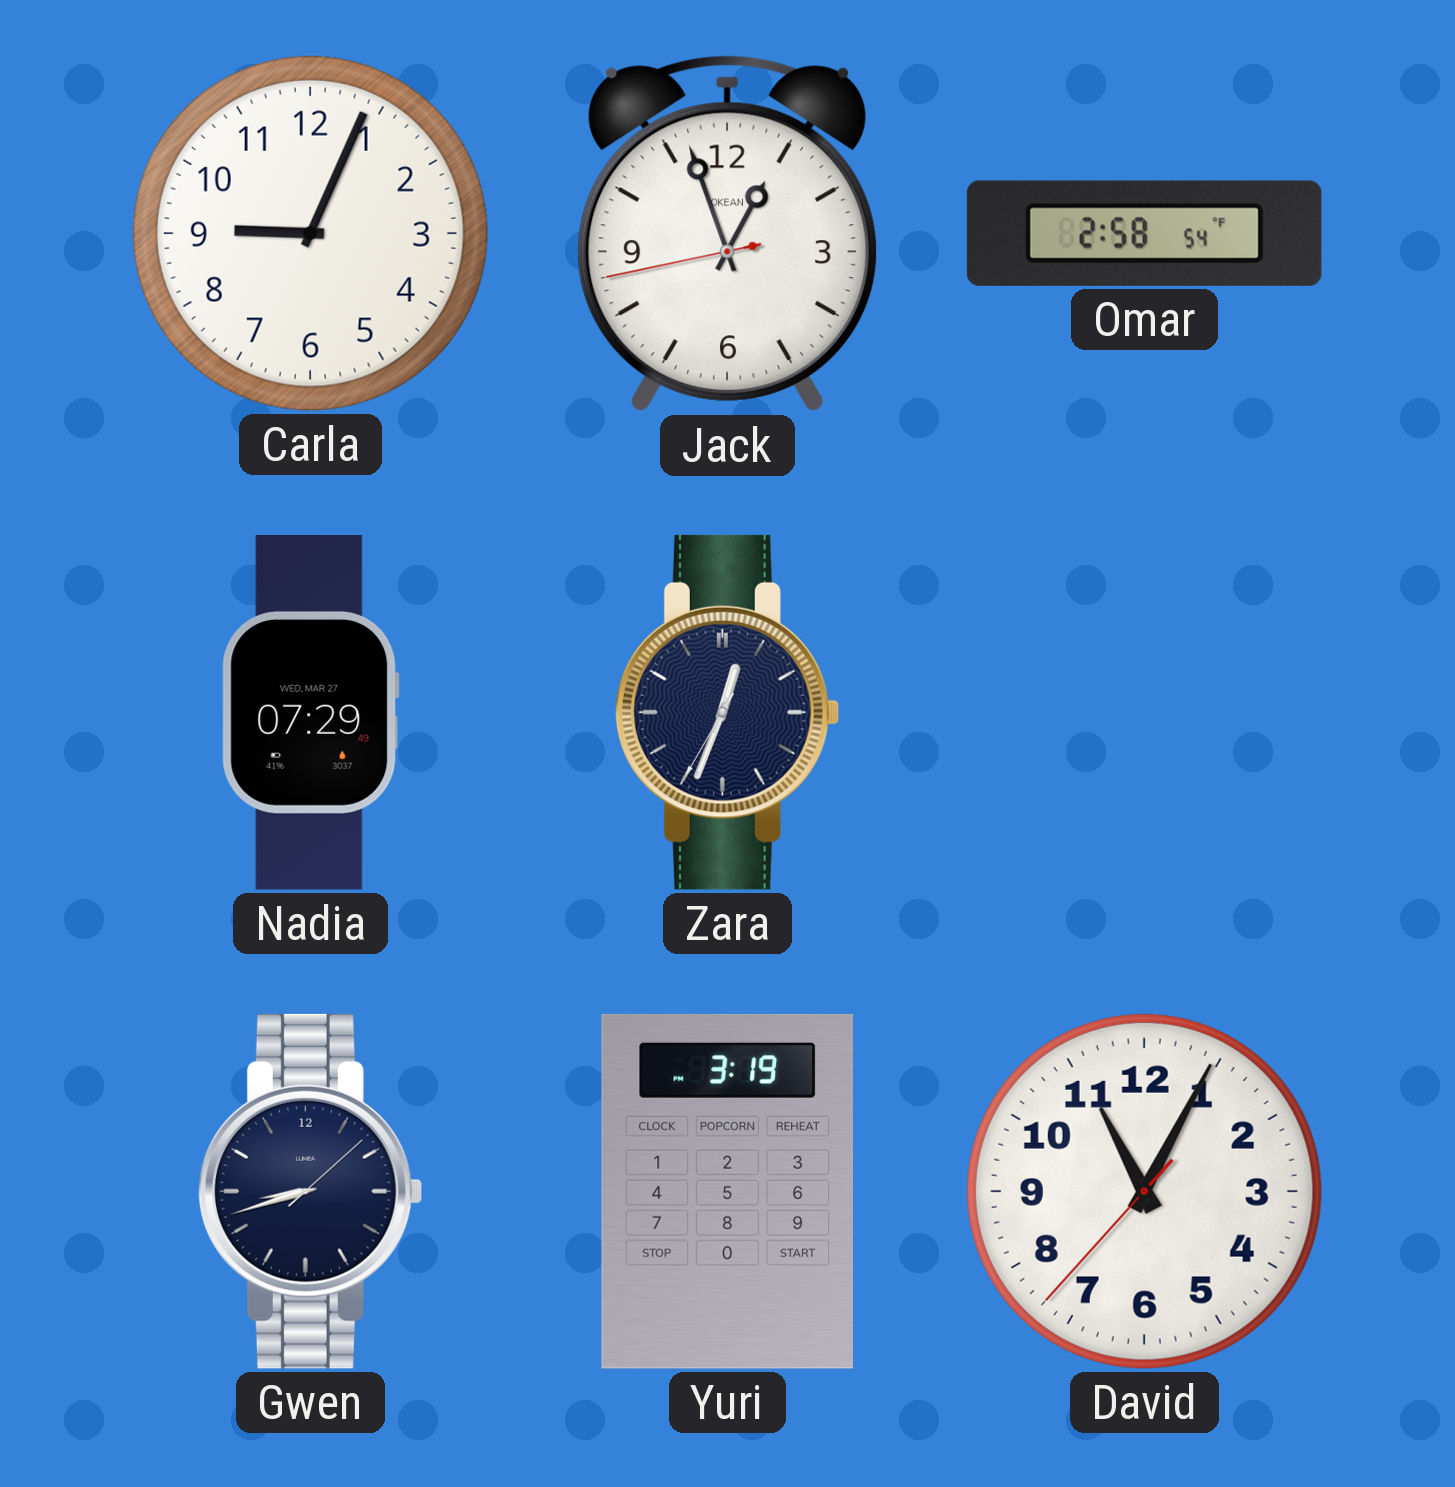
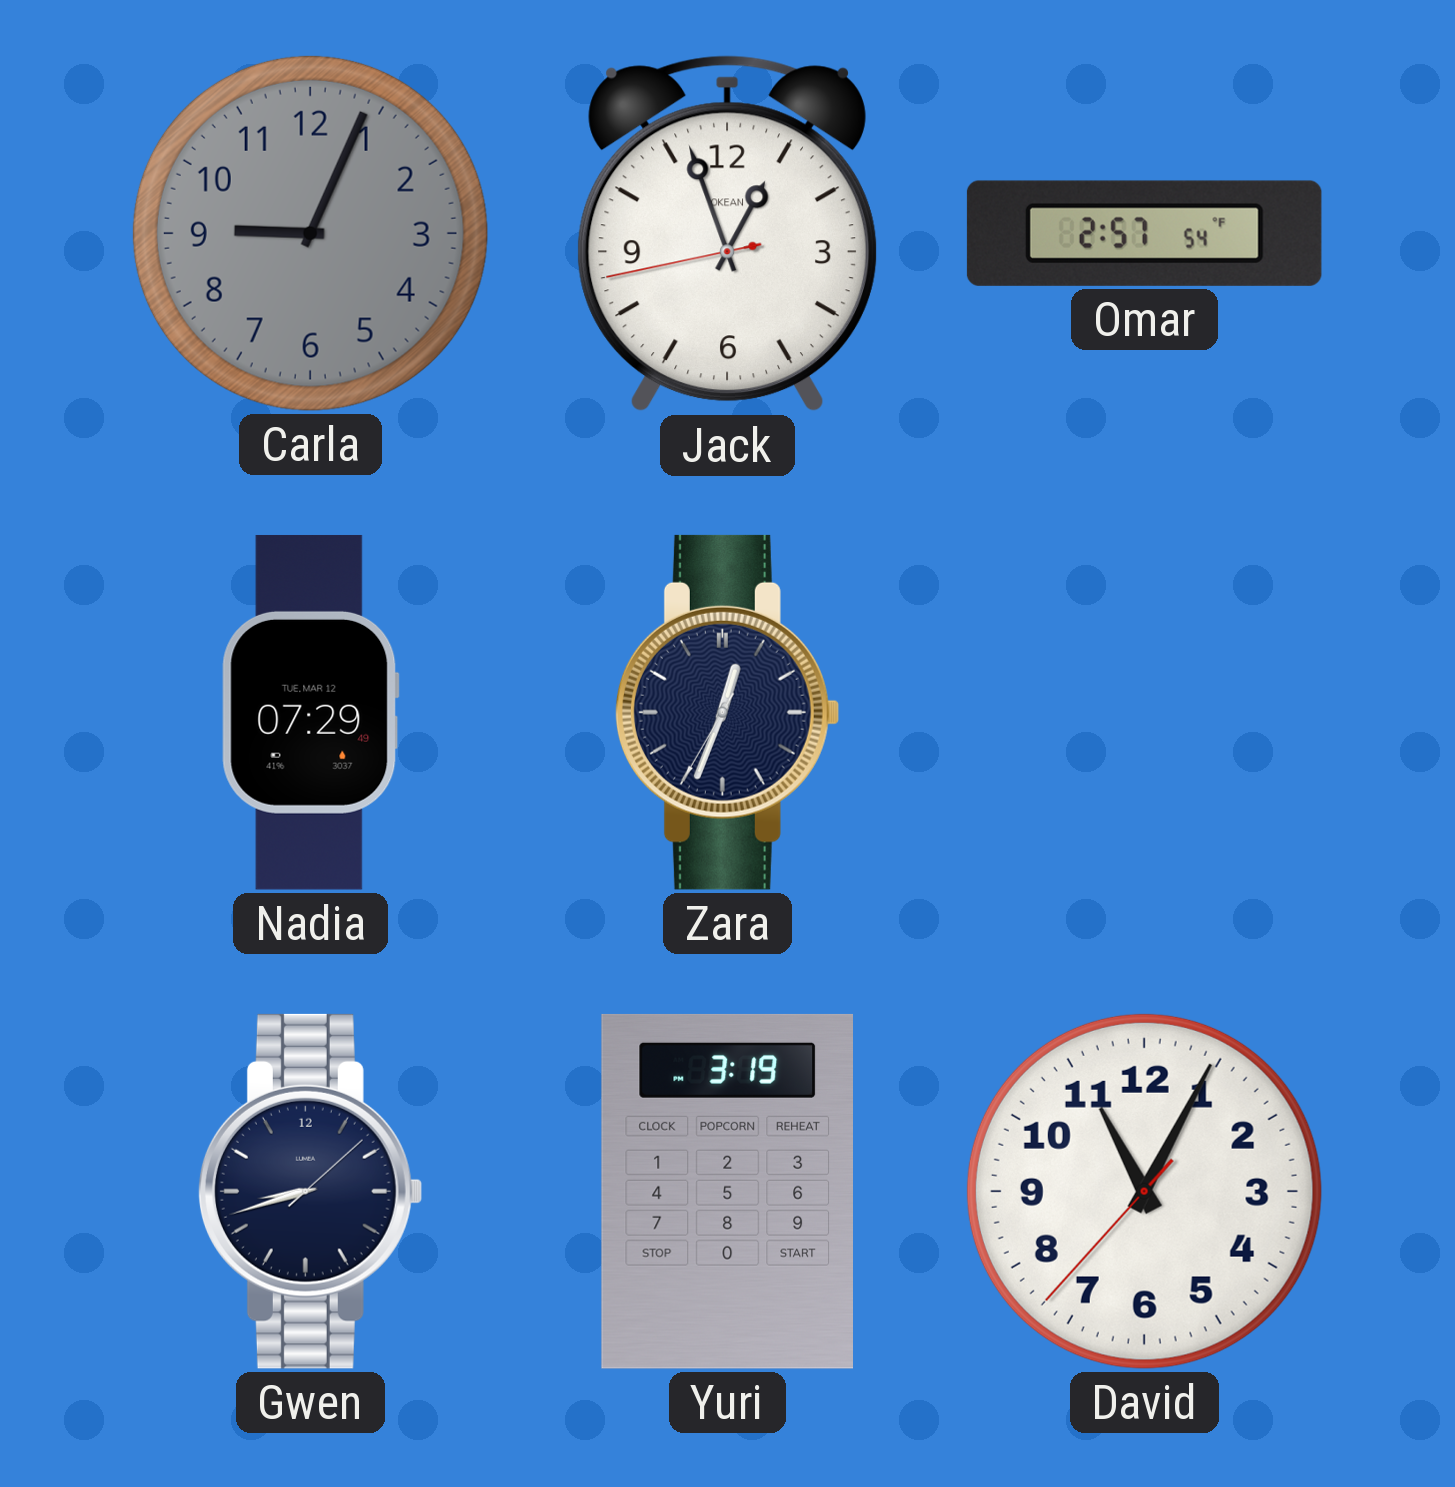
Carla dial: white -> grey
Omar: 2:58 -> 2:57
Nadia date: WED, MAR 27 -> TUE, MAR 12
